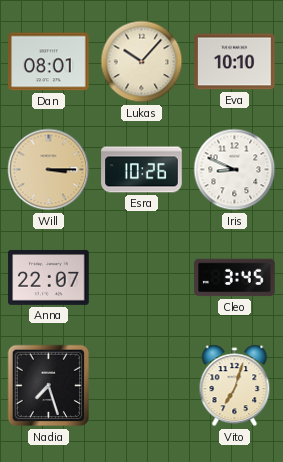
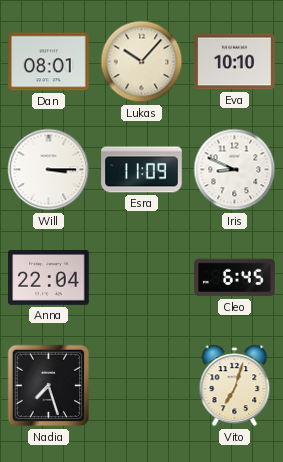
Will dial: champagne -> white
Esra: 10:26 -> 11:09
Anna: 22:07 -> 22:04
Cleo: 3:45 -> 6:45
